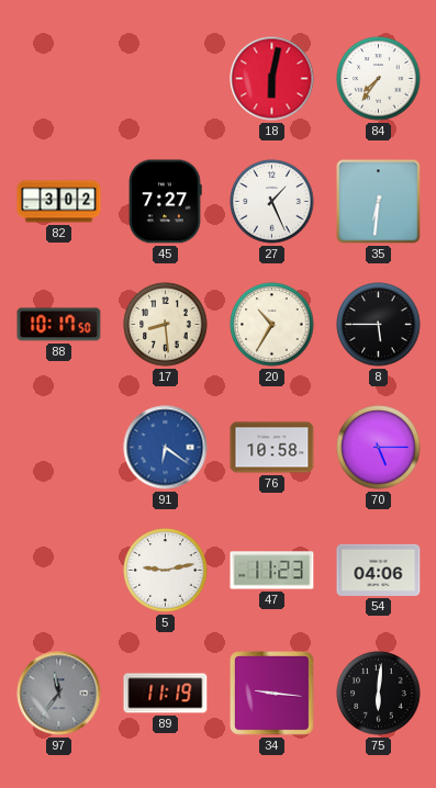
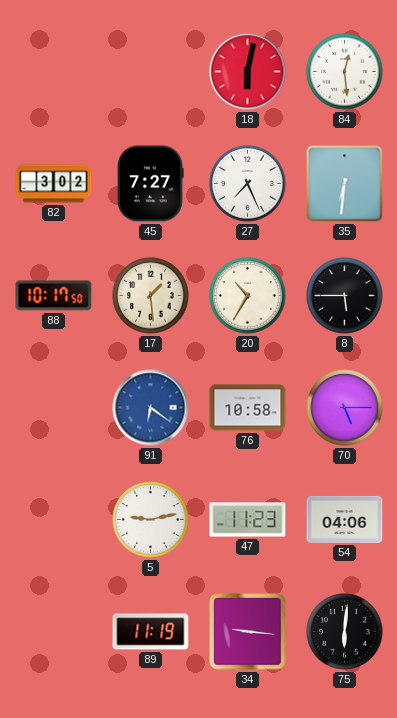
84: 7:36 -> 12:29
27: 1:26 -> 7:26
17: 8:29 -> 1:29
97: 11:36 -> none
